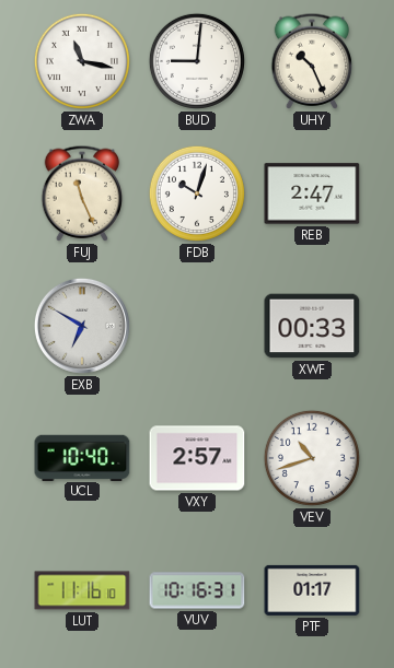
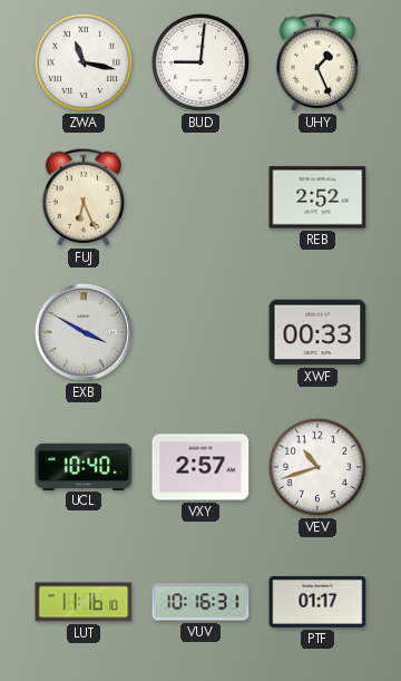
UHY: 10:26 -> 1:26
FUJ: 11:26 -> 6:26
FDB: 10:03 -> none
REB: 2:47 -> 2:52
EXB: 6:50 -> 3:50
